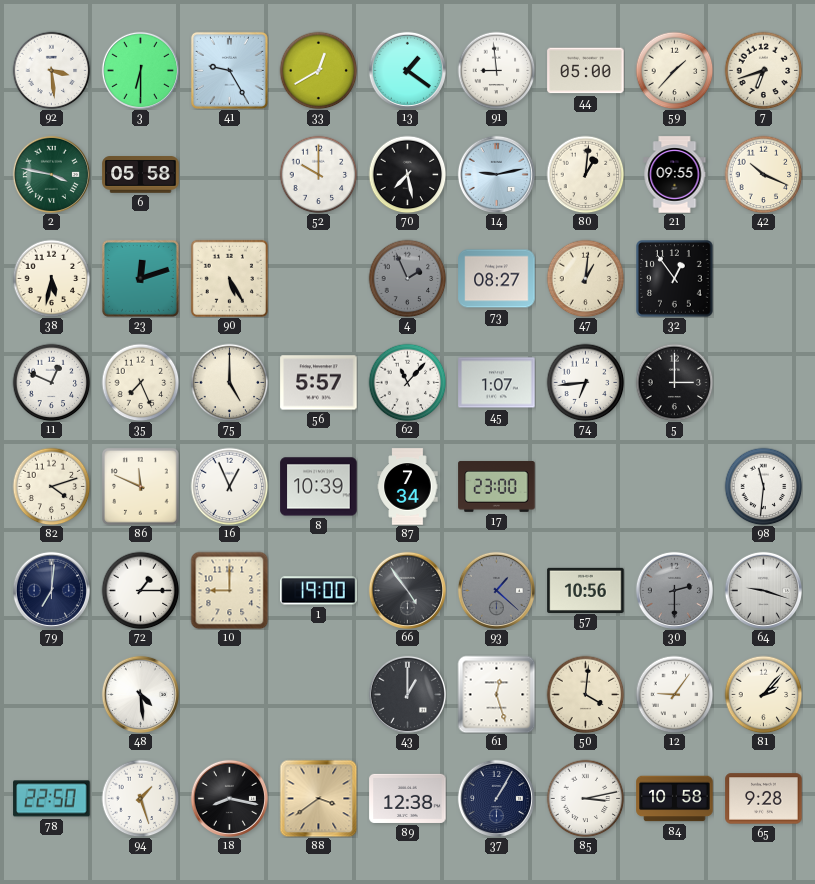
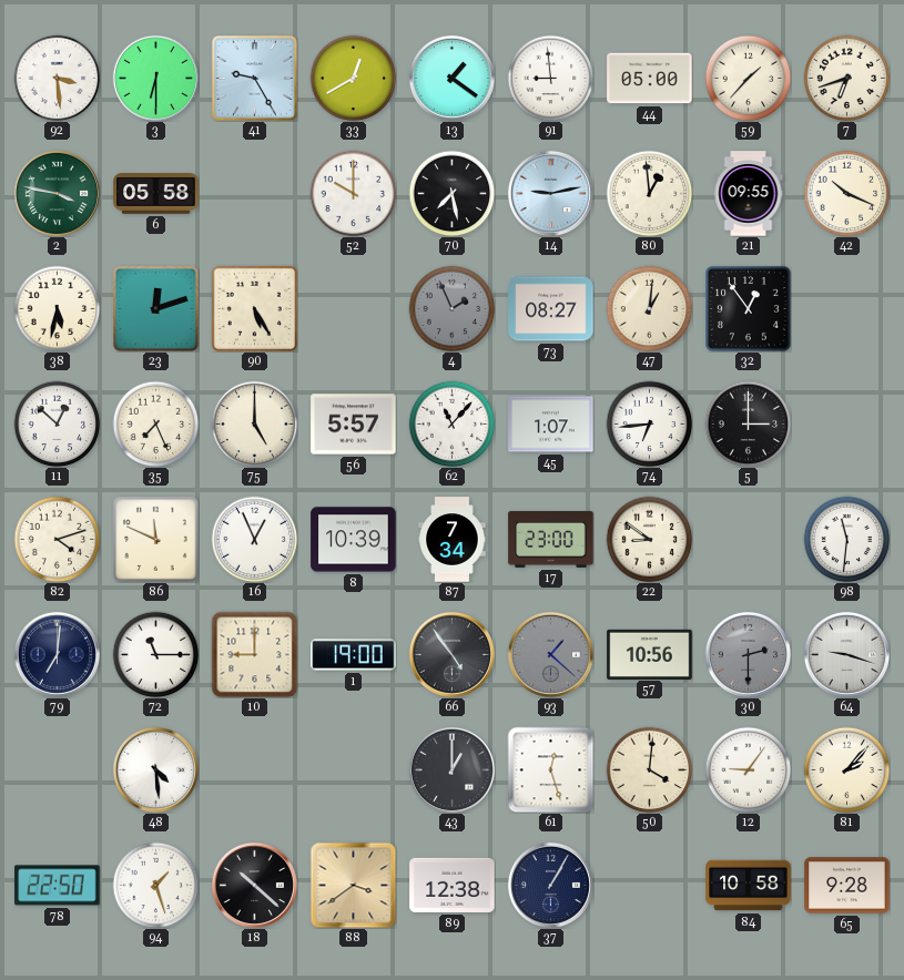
80: 1:01 -> 12:59
11: 12:49 -> 12:52
22: none -> 8:51
72: 1:15 -> 11:15
18: 8:17 -> 10:22
85: 3:13 -> none
